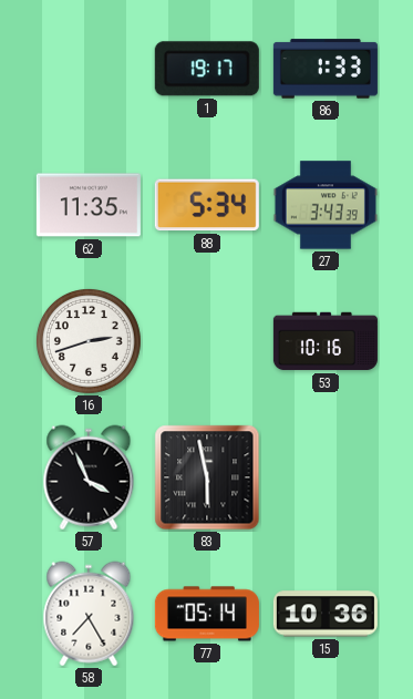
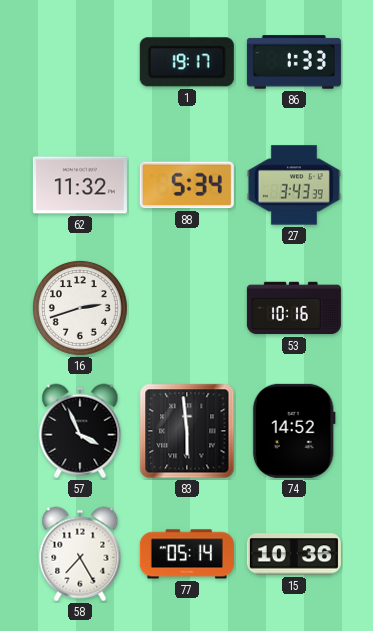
62: 11:35 -> 11:32
83: 5:58 -> 5:59
74: none -> 14:52
